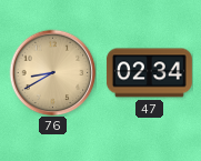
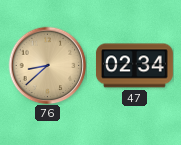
76: 8:40 -> 8:38
